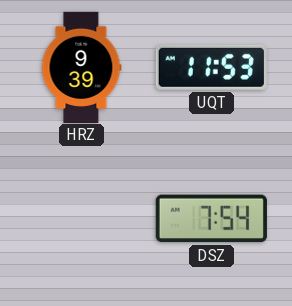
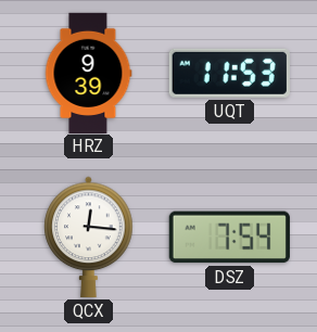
QCX: none -> 12:16
